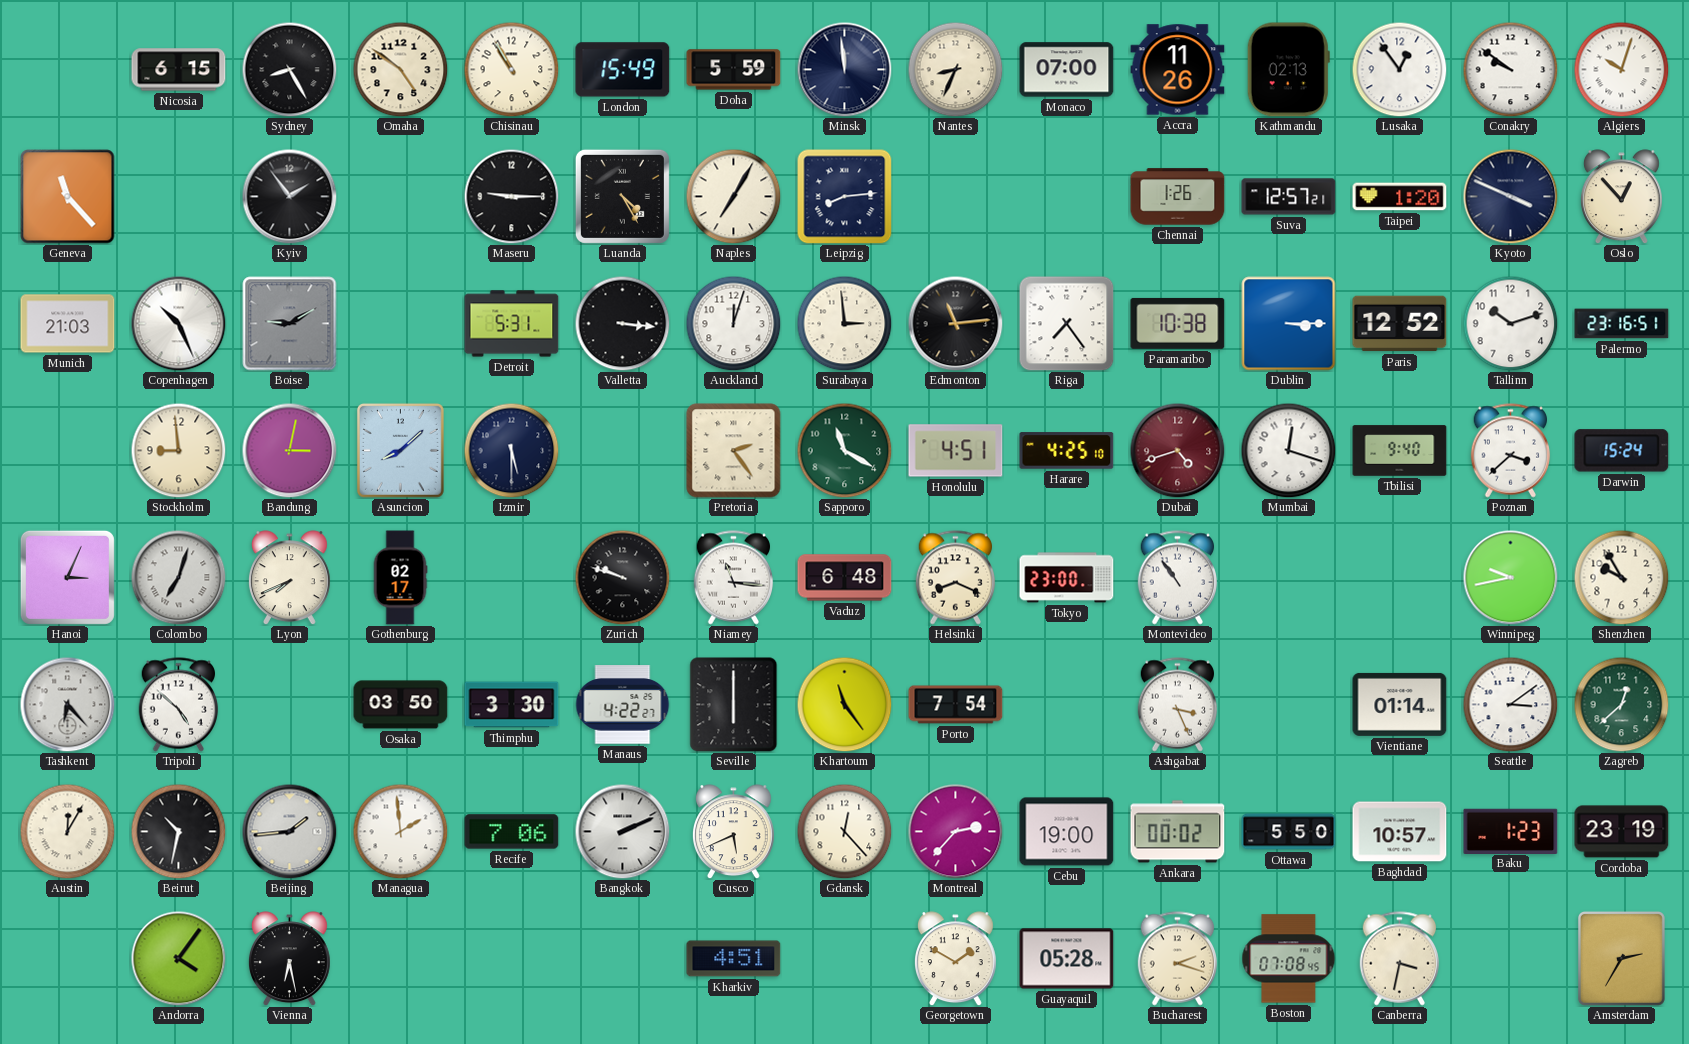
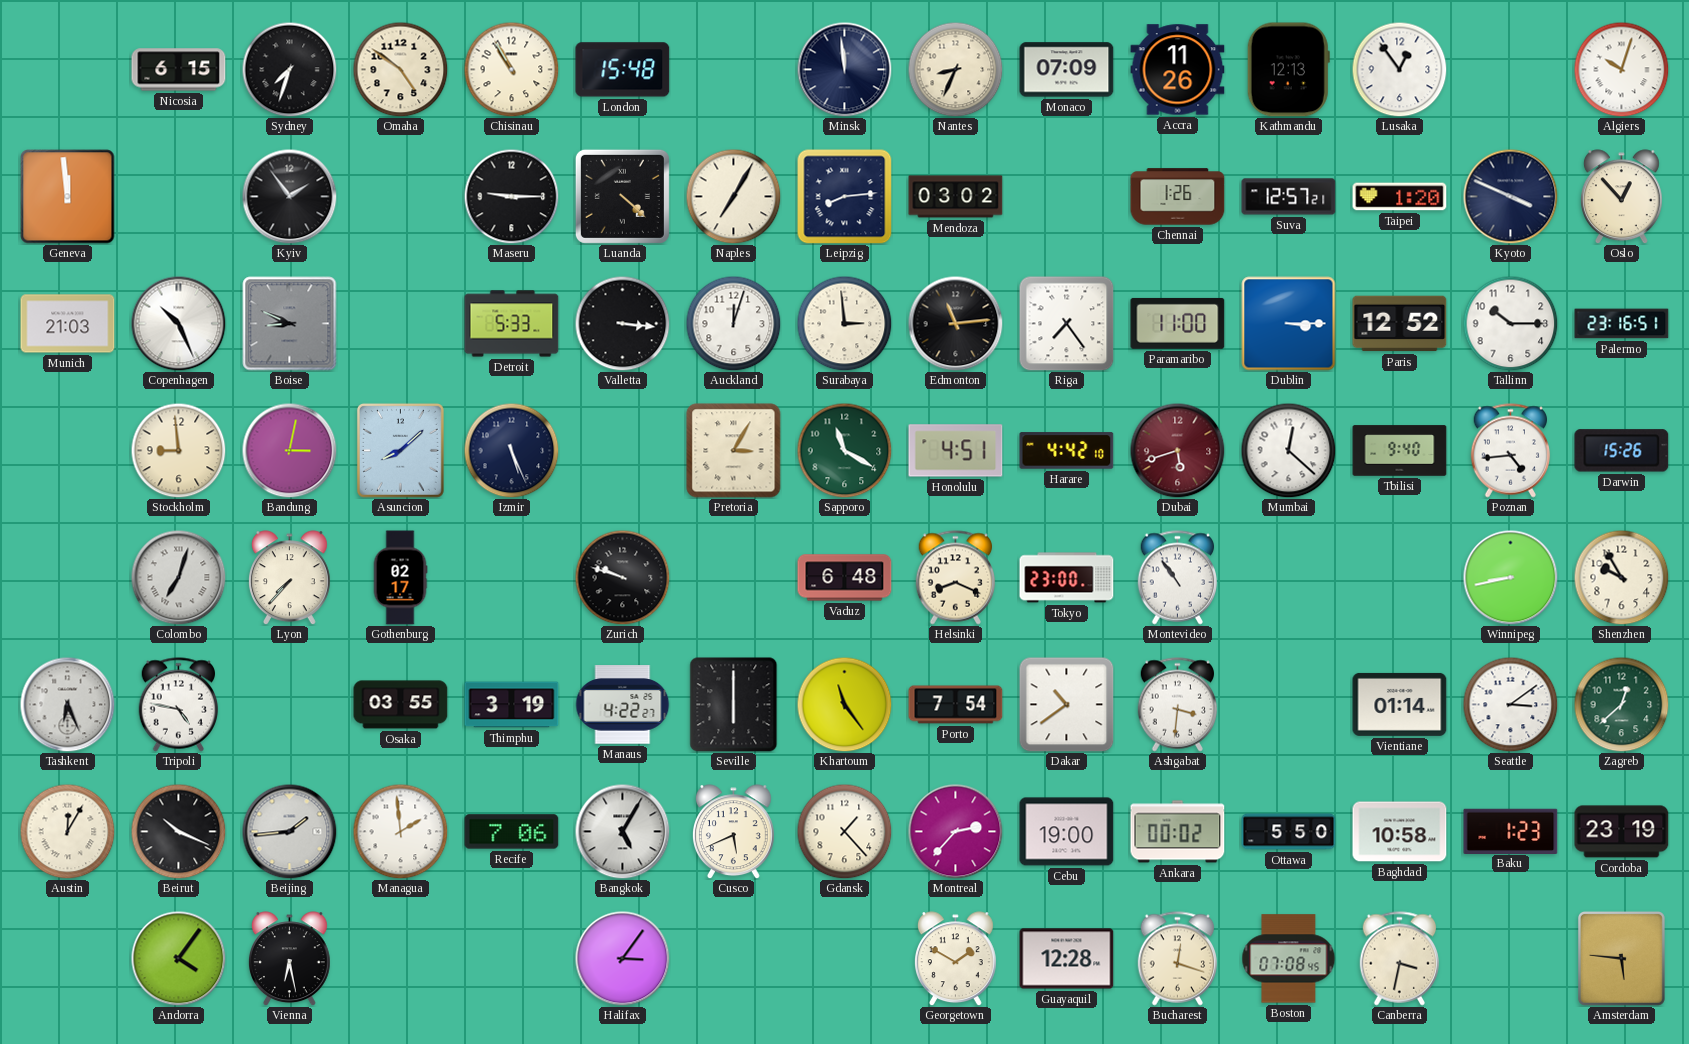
Sydney: 8:25 -> 7:33
London: 15:49 -> 15:48
Doha: 5:59 -> none
Monaco: 07:00 -> 07:09
Kathmandu: 02:13 -> 12:13
Conakry: 9:51 -> none
Geneva: 11:23 -> 11:59
Luanda: 4:25 -> 4:22
Mendoza: none -> 03:02
Boise: 9:10 -> 8:49
Detroit: 5:31 -> 5:33
Paramaribo: 10:38 -> 11:00
Tallinn: 10:12 -> 10:15
Izmir: 5:30 -> 5:26
Pretoria: 2:24 -> 3:05
Harare: 4:25 -> 4:42
Dubai: 4:42 -> 5:42
Mumbai: 12:18 -> 12:22
Poznan: 3:38 -> 4:44
Darwin: 15:24 -> 15:26
Hanoi: 3:04 -> none
Lyon: 7:41 -> 7:37
Niamey: 11:16 -> none
Winnipeg: 9:43 -> 8:43
Tashkent: 6:23 -> 6:26
Tripoli: 4:52 -> 4:47
Osaka: 03:50 -> 03:55
Thimphu: 3:30 -> 3:19
Dakar: none -> 10:39
Ashgabat: 3:26 -> 3:31
Beirut: 10:32 -> 10:19
Bangkok: 2:11 -> 5:05
Gdansk: 12:23 -> 1:23
Baghdad: 10:57 -> 10:58
Halifax: none -> 3:06
Kharkiv: 4:51 -> none
Guayaquil: 05:28 -> 12:28
Bucharest: 2:18 -> 12:18
Amsterdam: 2:35 -> 5:46
